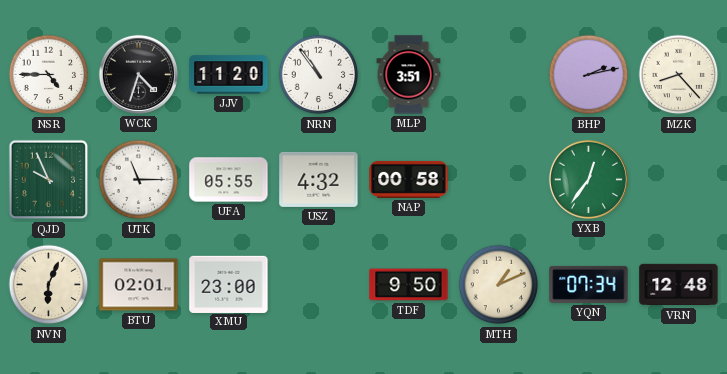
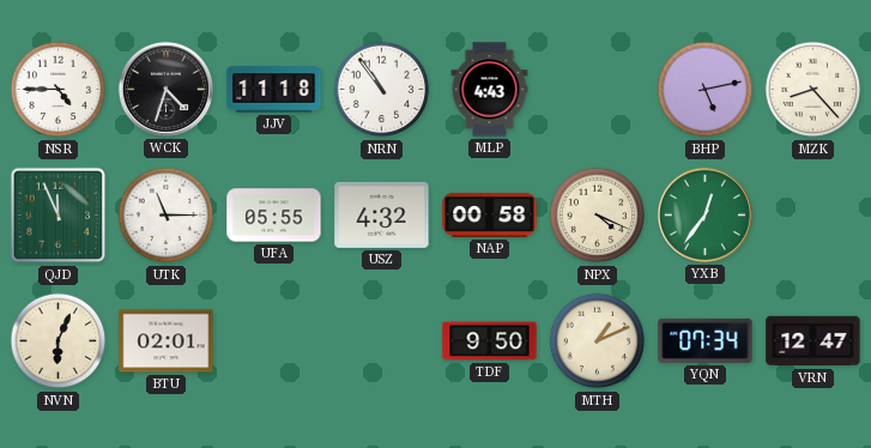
JJV: 11:20 -> 11:18
MLP: 3:51 -> 4:43
BHP: 2:13 -> 5:13
QJD: 9:56 -> 11:56
NPX: none -> 4:19
XMU: 23:00 -> none
VRN: 12:48 -> 12:47
